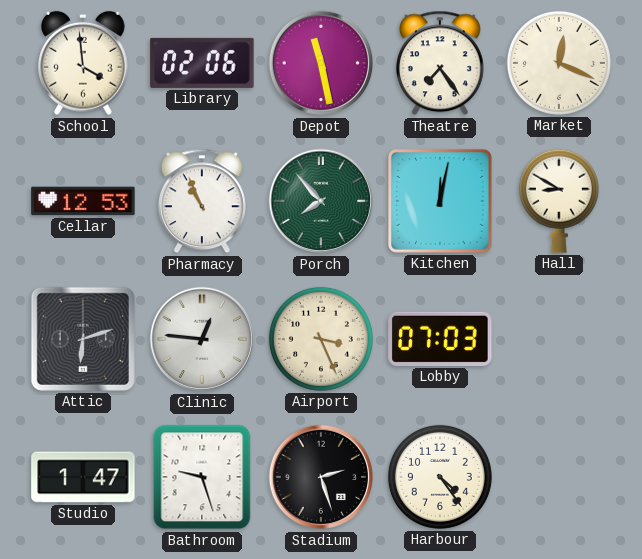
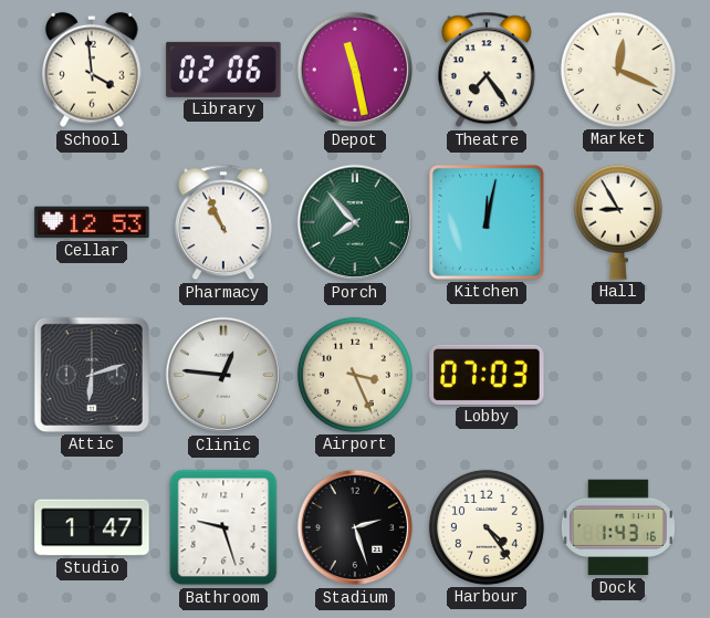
Hall: 8:50 -> 8:55
Dock: none -> 1:43
